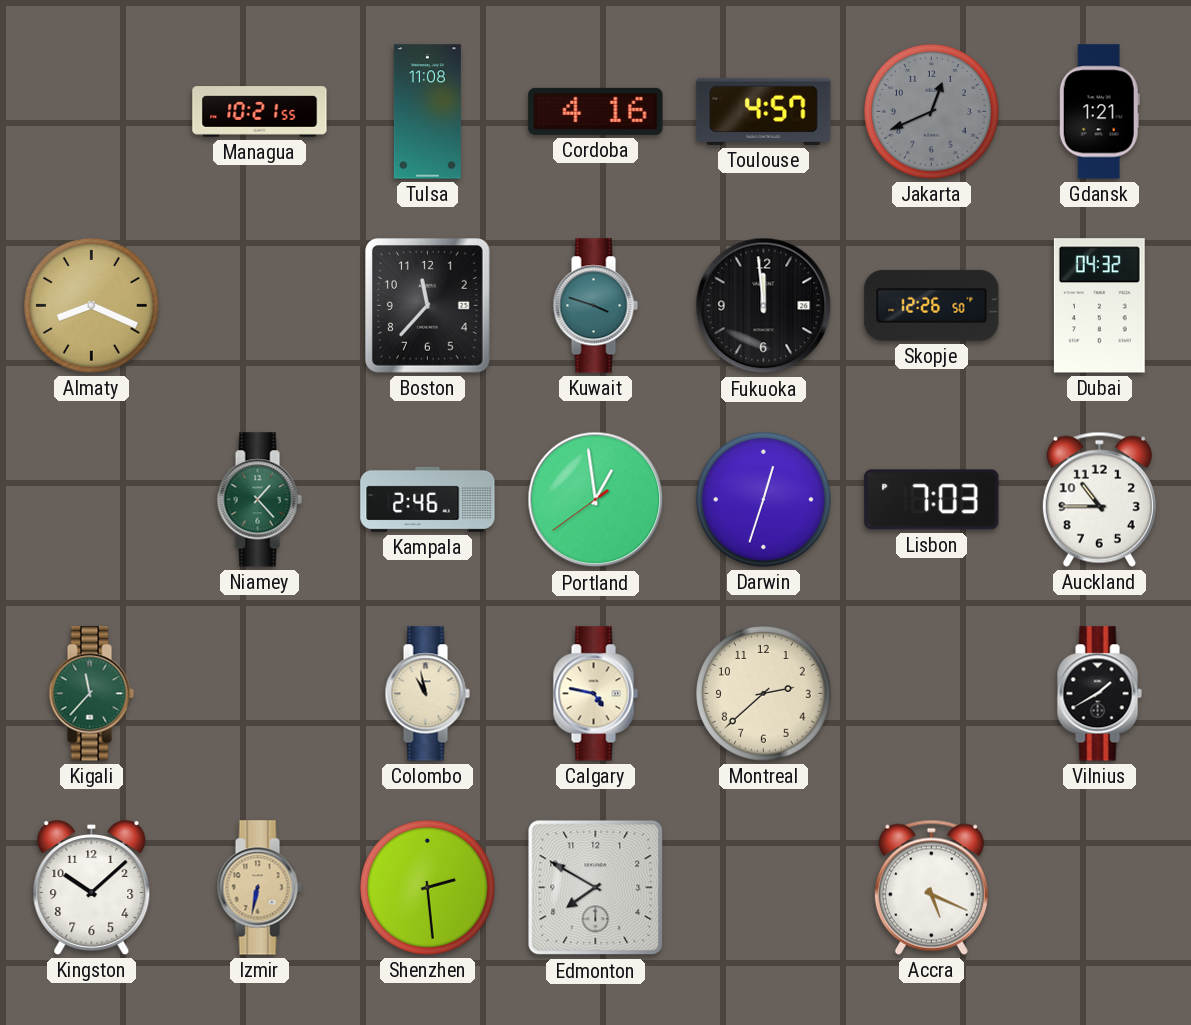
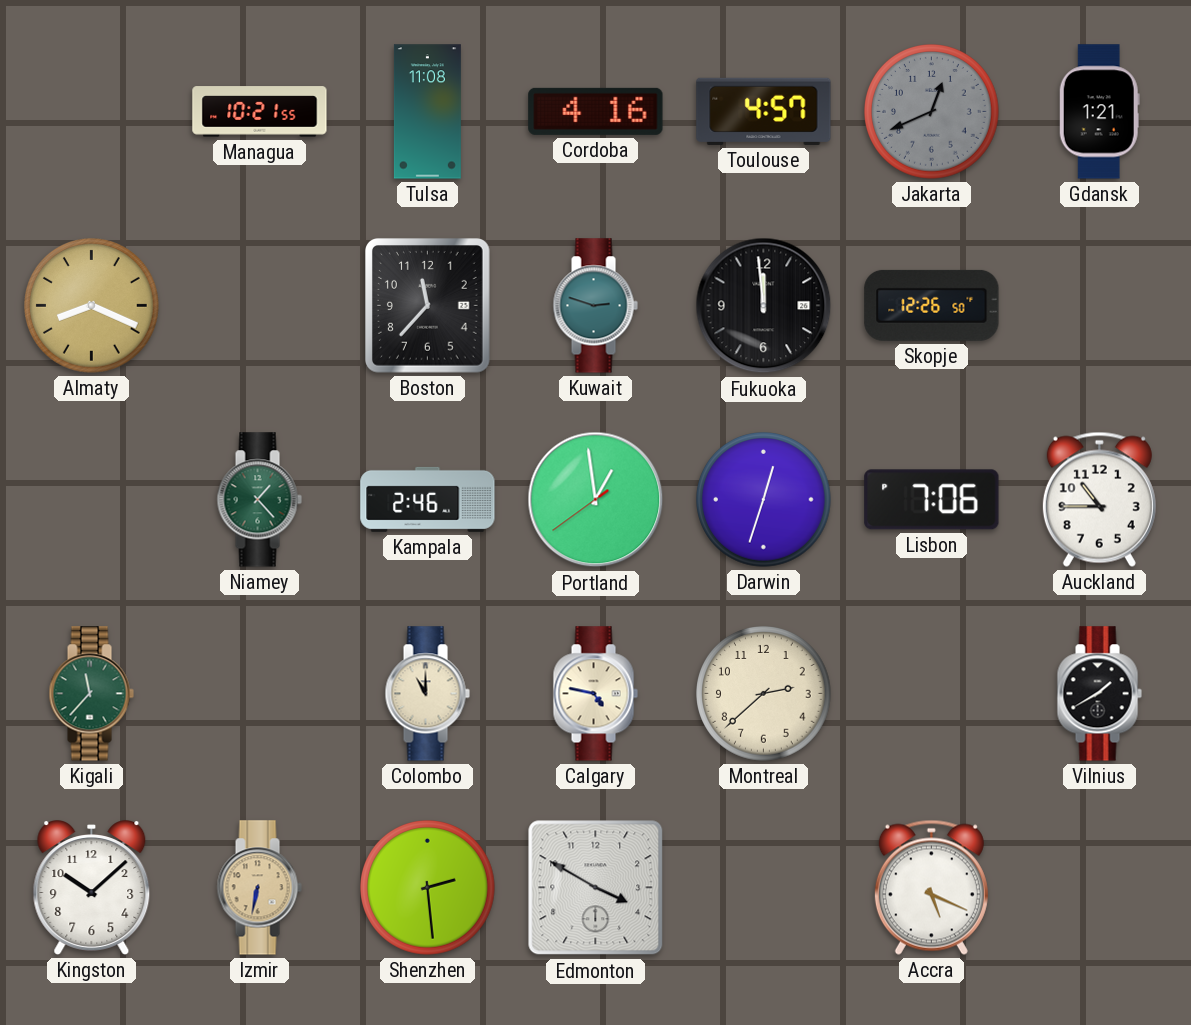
Kuwait: 3:48 -> 2:48
Dubai: 04:32 -> none
Lisbon: 7:03 -> 7:06
Colombo: 10:58 -> 11:00
Edmonton: 7:50 -> 3:50
